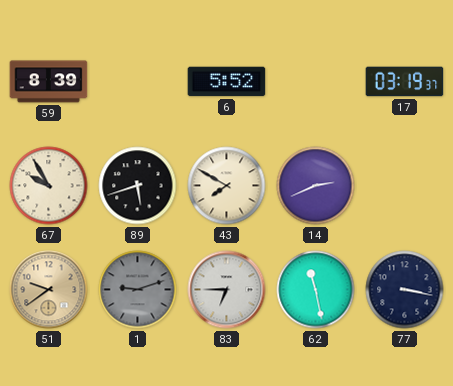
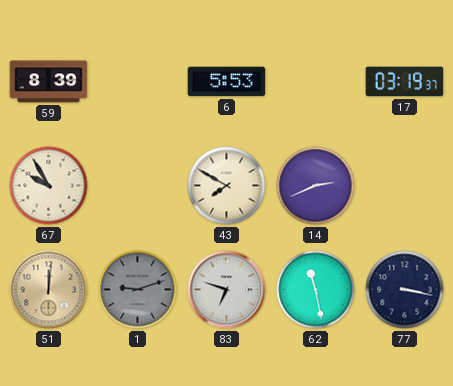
6: 5:52 -> 5:53
89: 5:42 -> none
51: 9:39 -> 12:01
83: 6:45 -> 6:48
